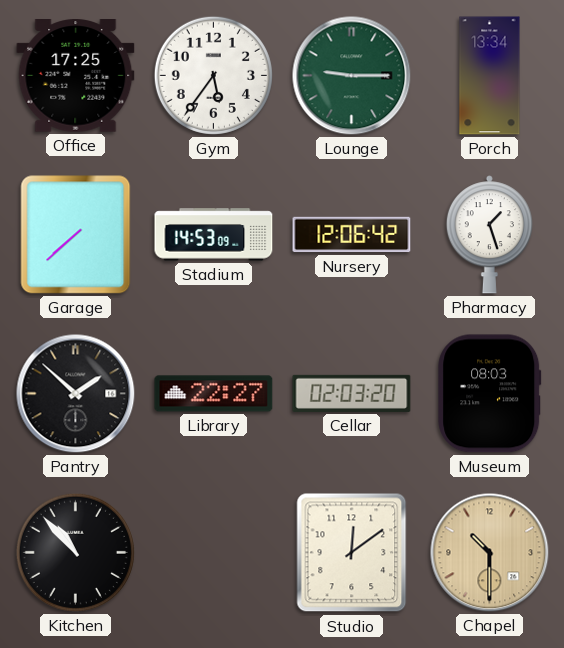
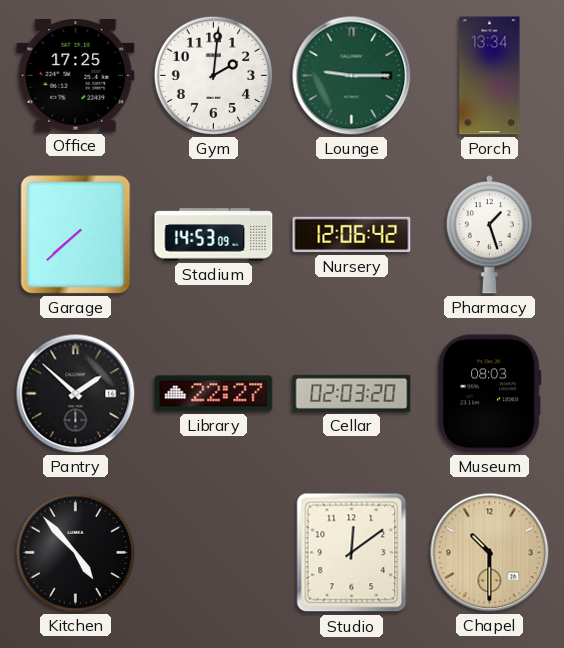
Gym: 5:36 -> 2:01
Kitchen: 10:53 -> 4:53
